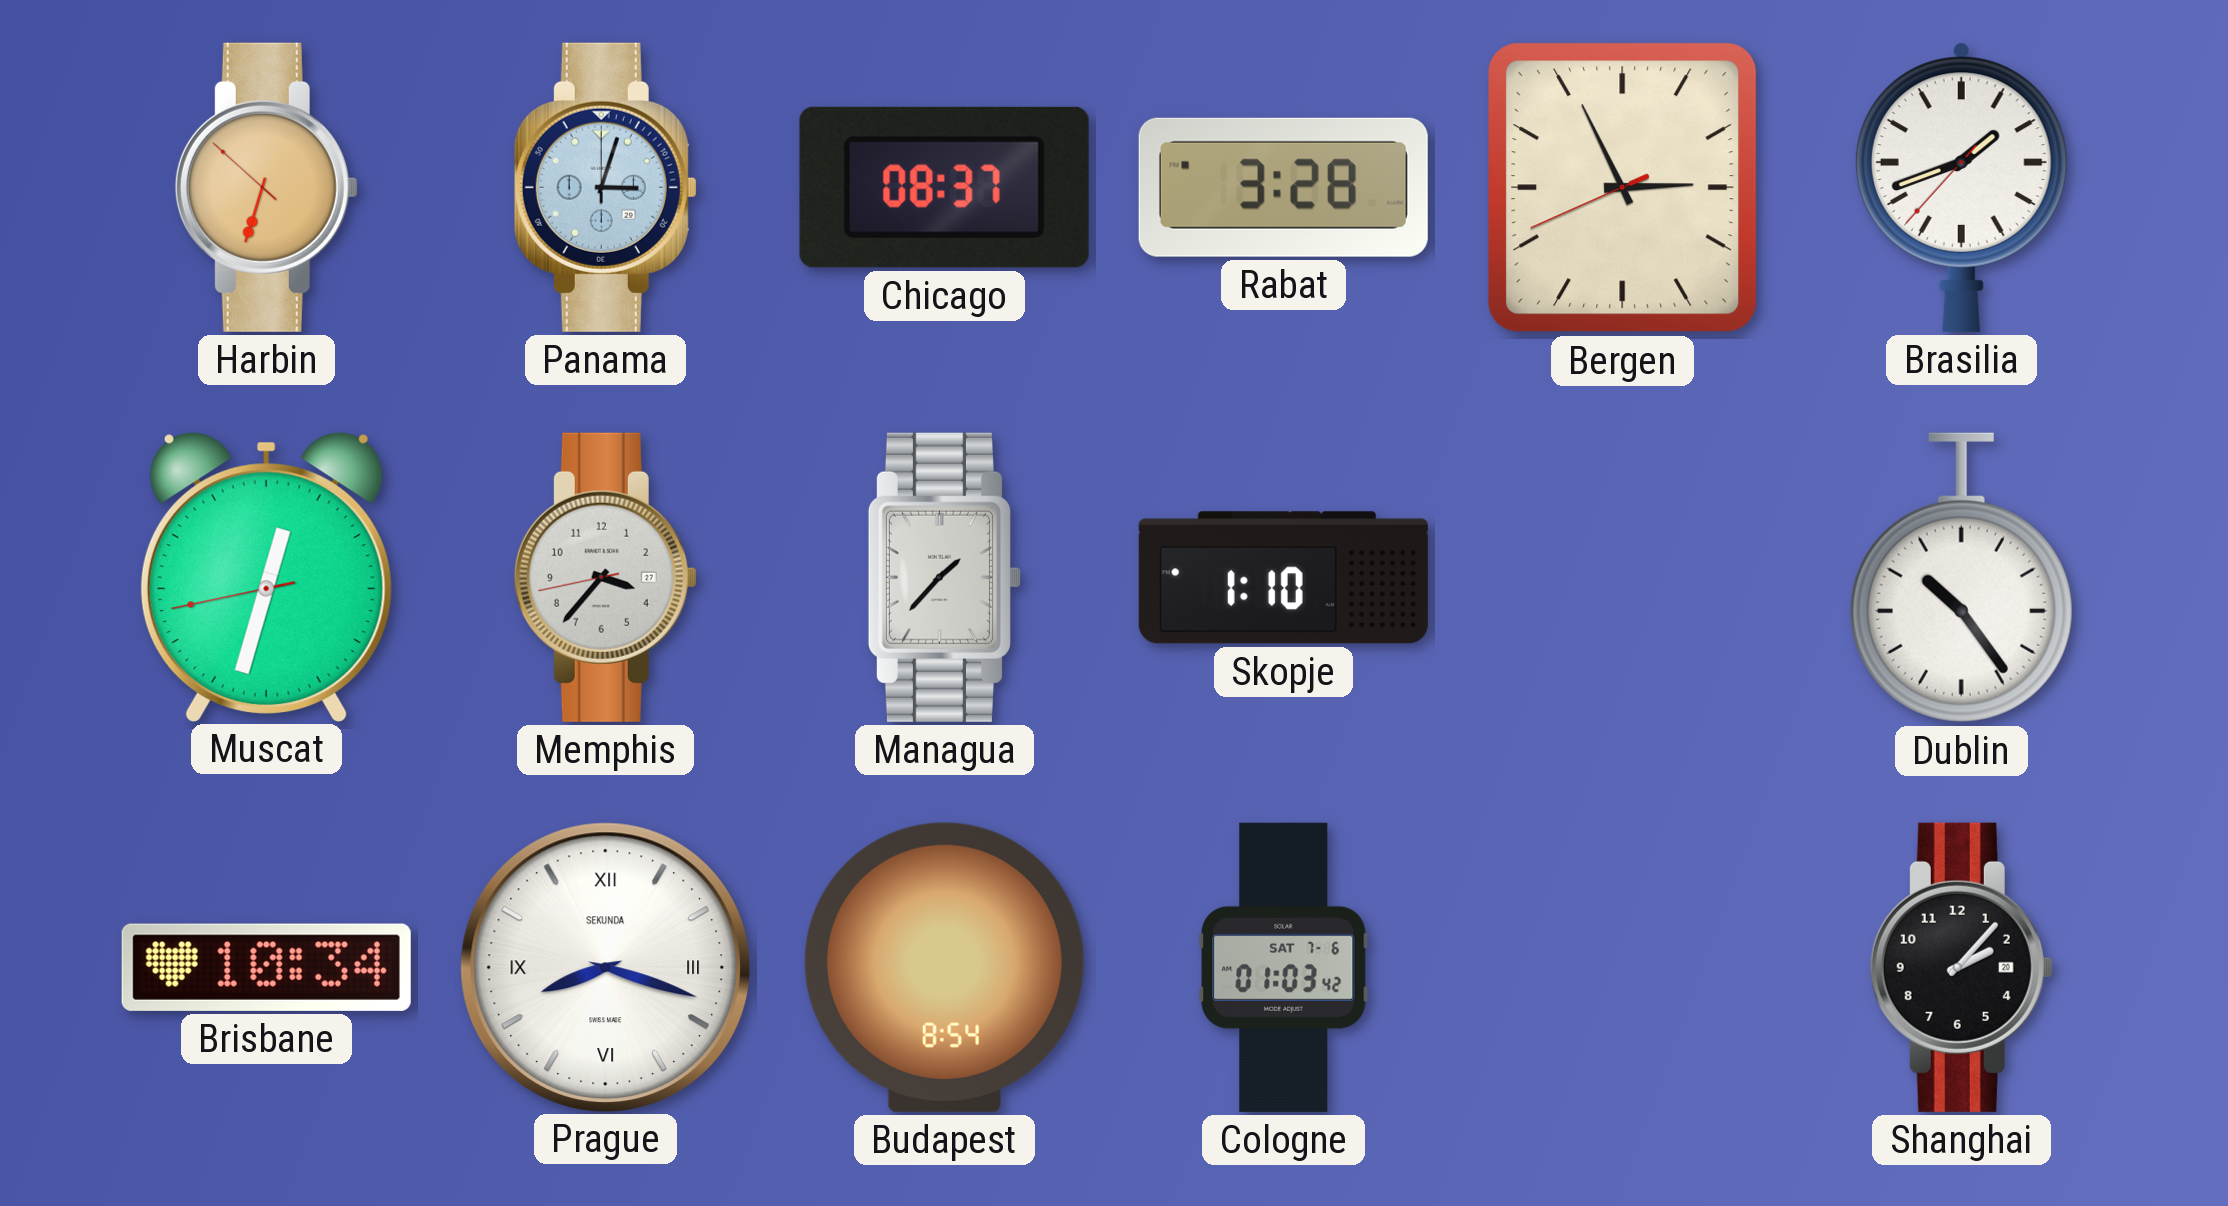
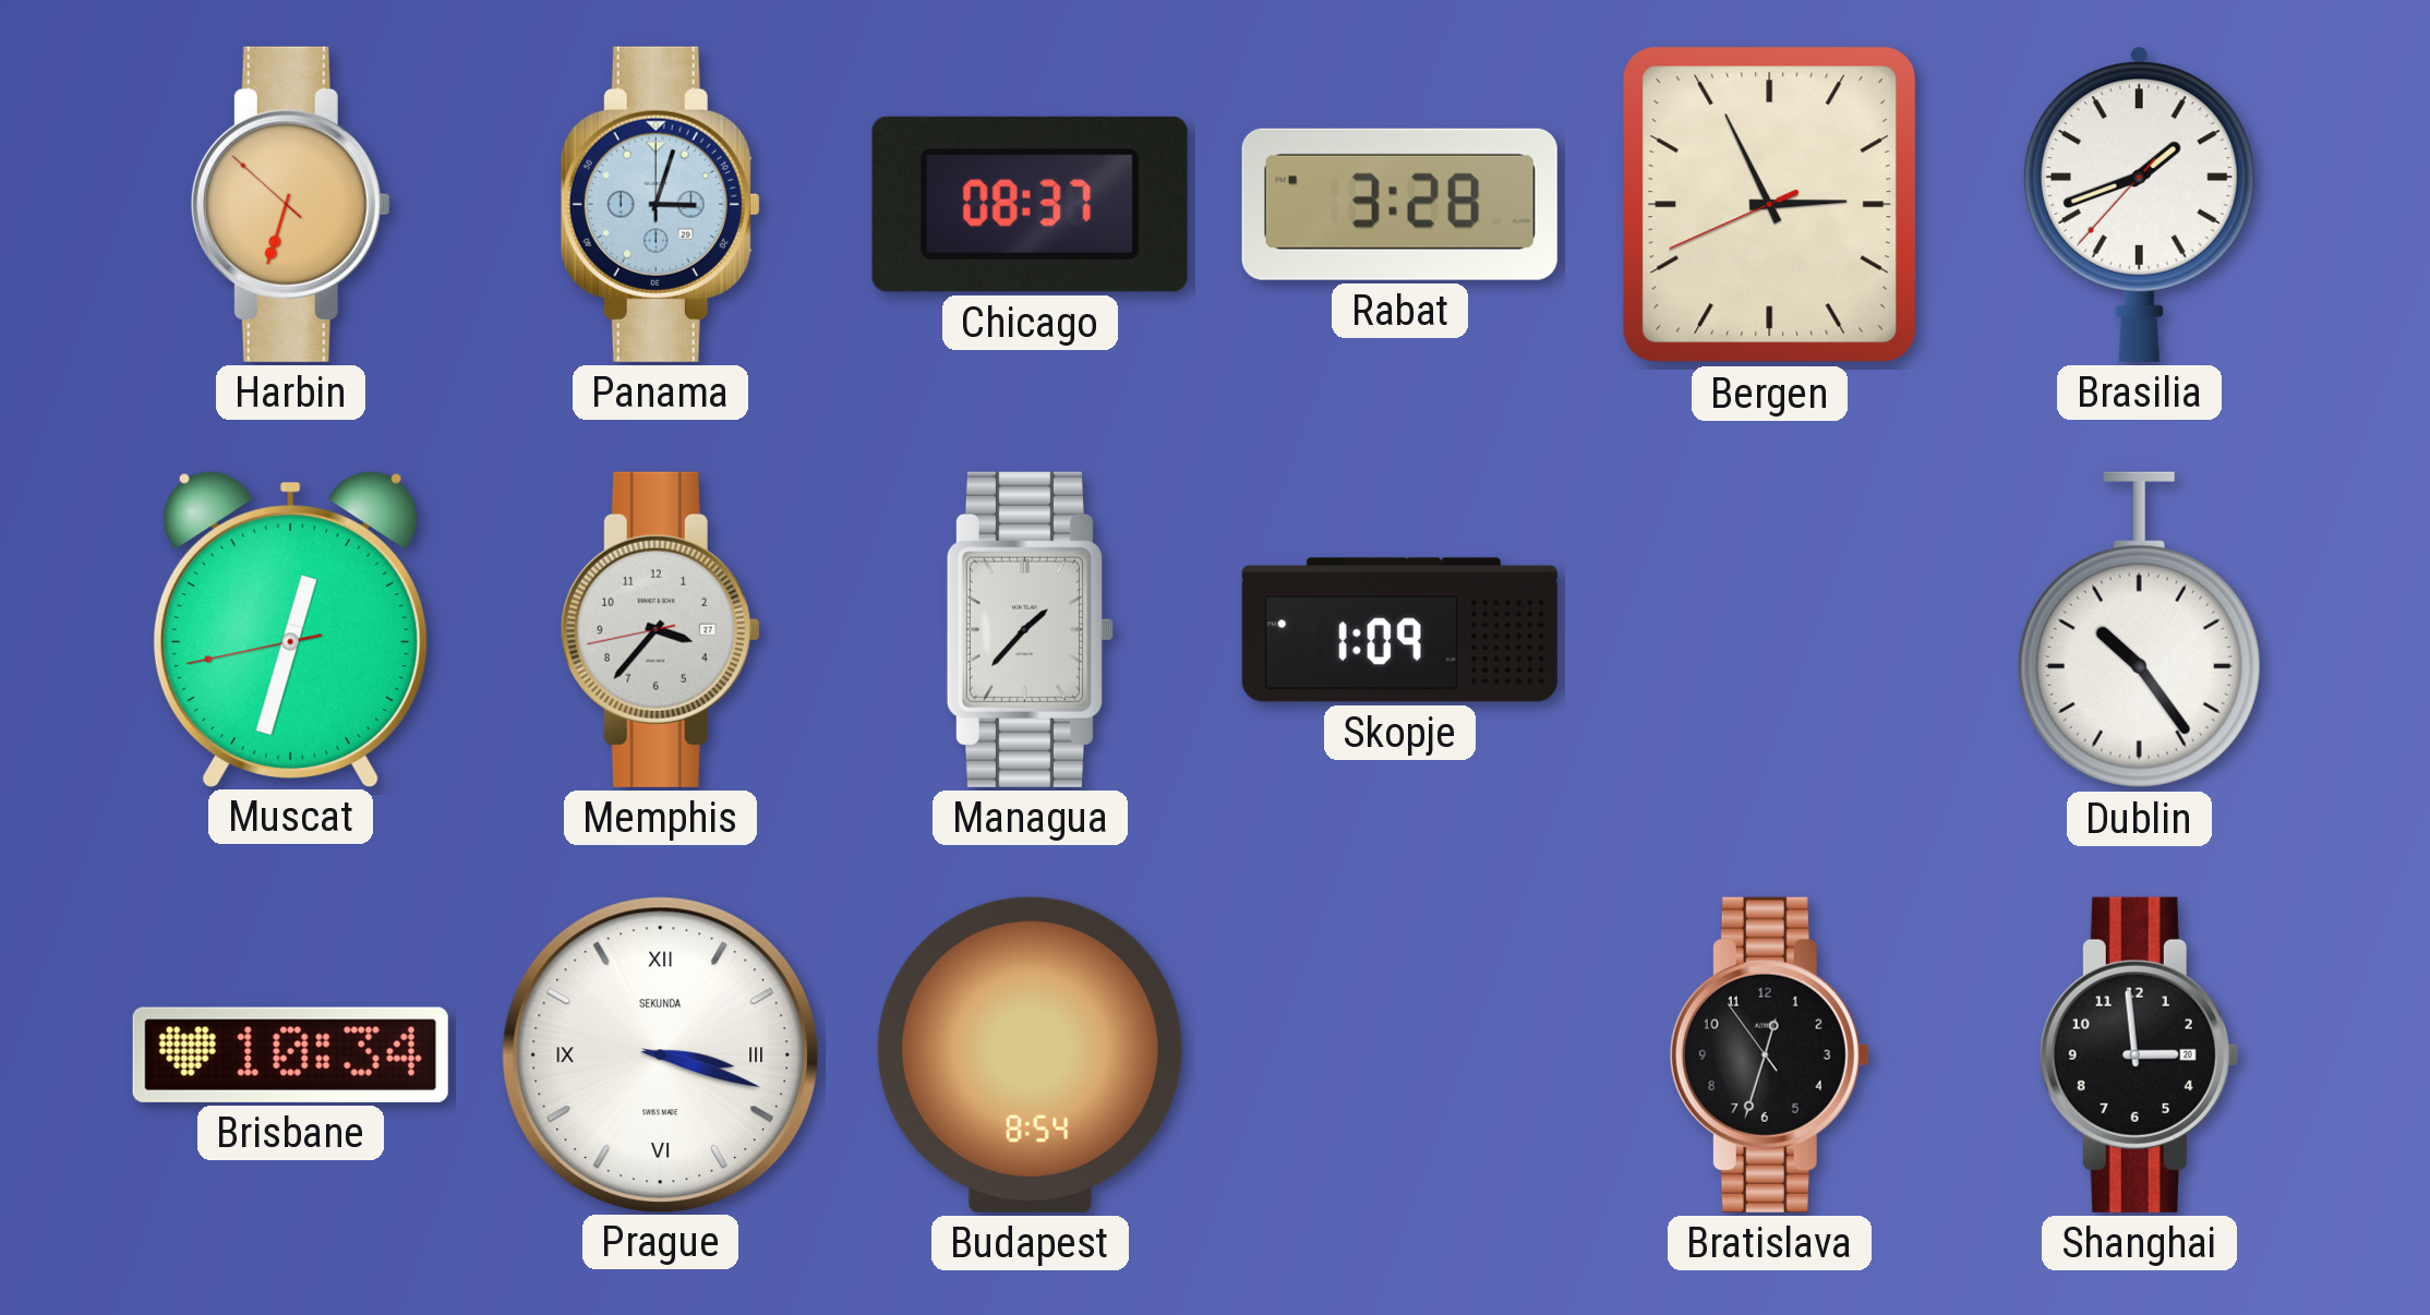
Skopje: 1:10 -> 1:09
Prague: 8:18 -> 3:18
Cologne: 01:03 -> none
Bratislava: none -> 12:32
Shanghai: 2:07 -> 2:59
